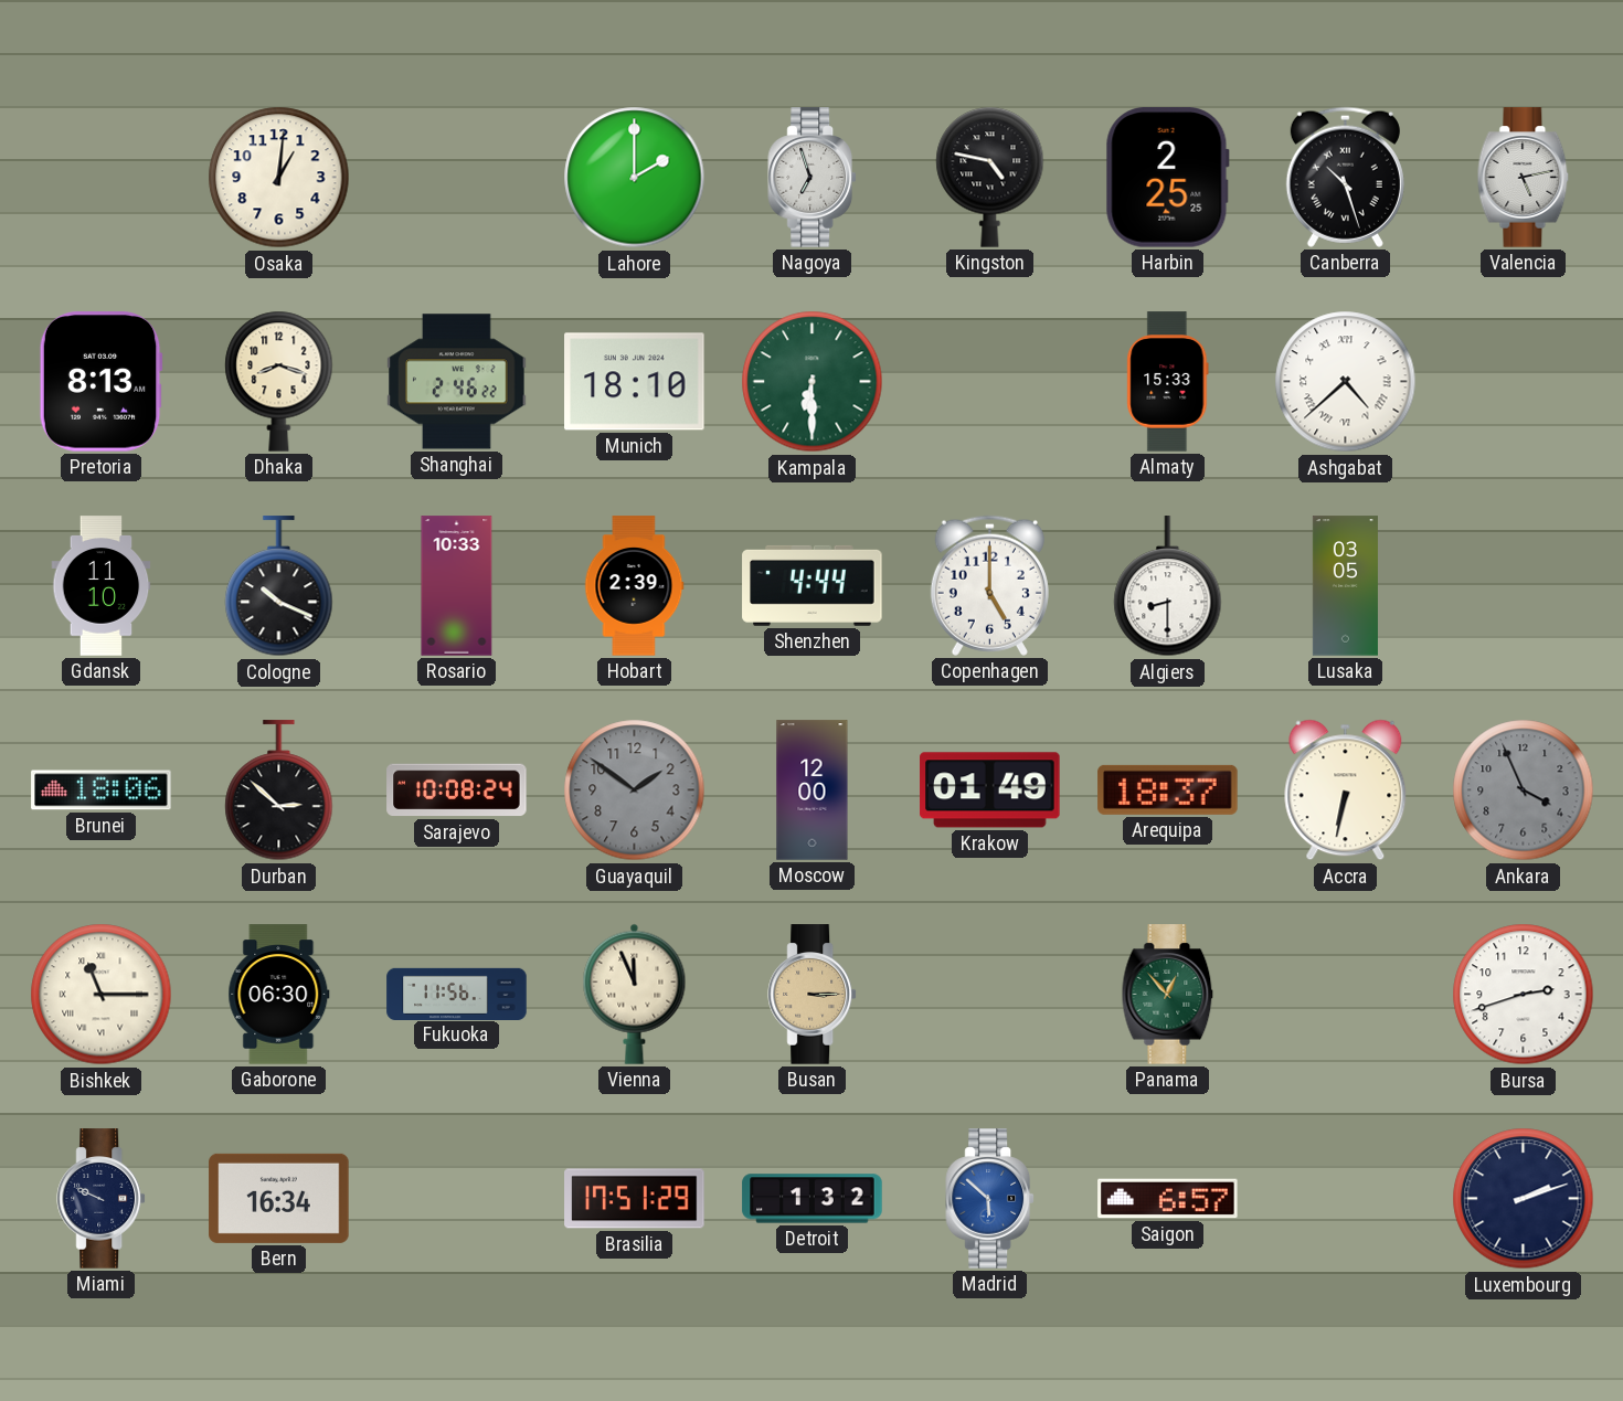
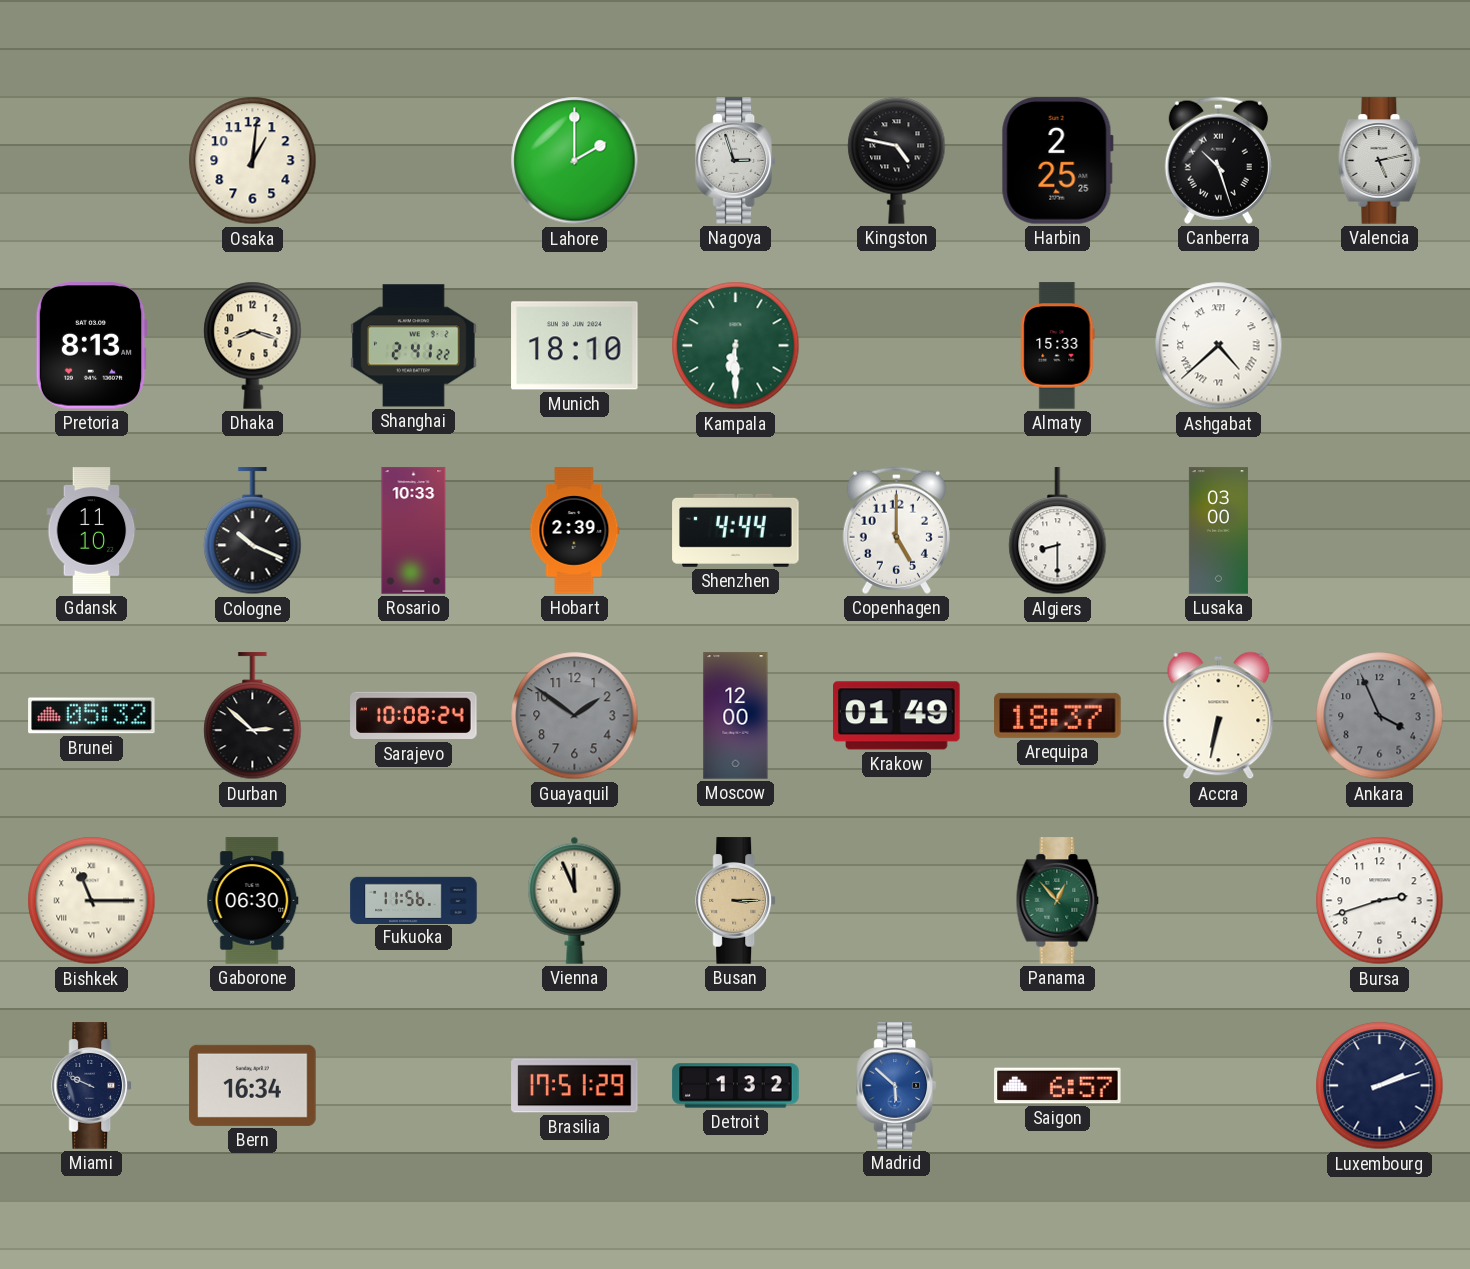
Nagoya: 6:57 -> 2:57
Shanghai: 2:46 -> 2:41
Lusaka: 03:05 -> 03:00
Brunei: 18:06 -> 05:32
